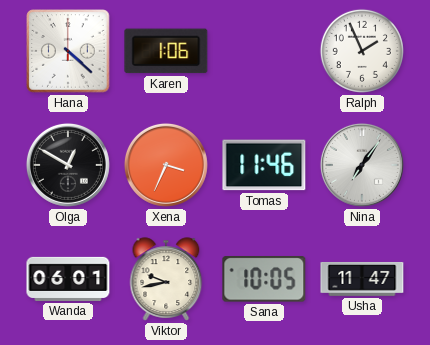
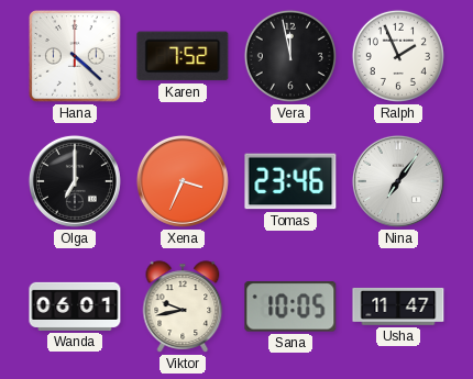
Karen: 1:06 -> 7:52
Vera: none -> 11:58
Olga: 12:50 -> 7:00
Tomas: 11:46 -> 23:46
